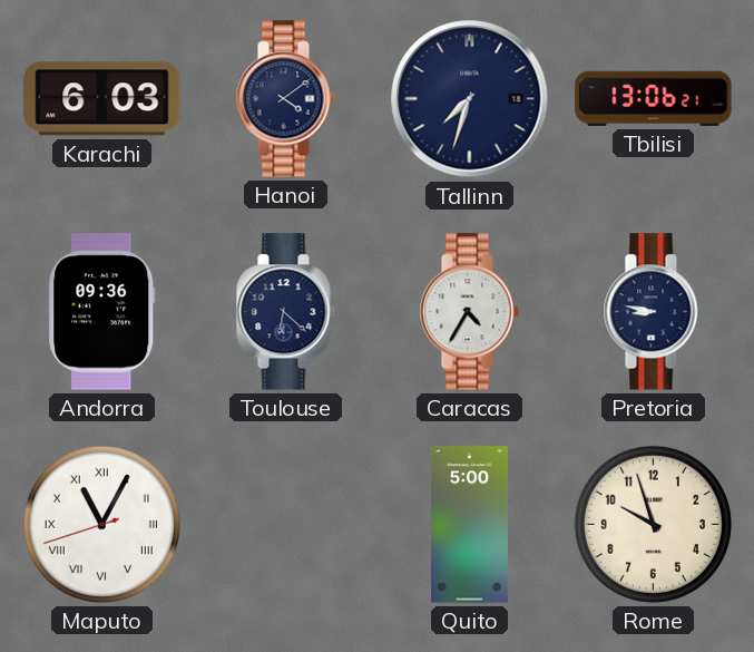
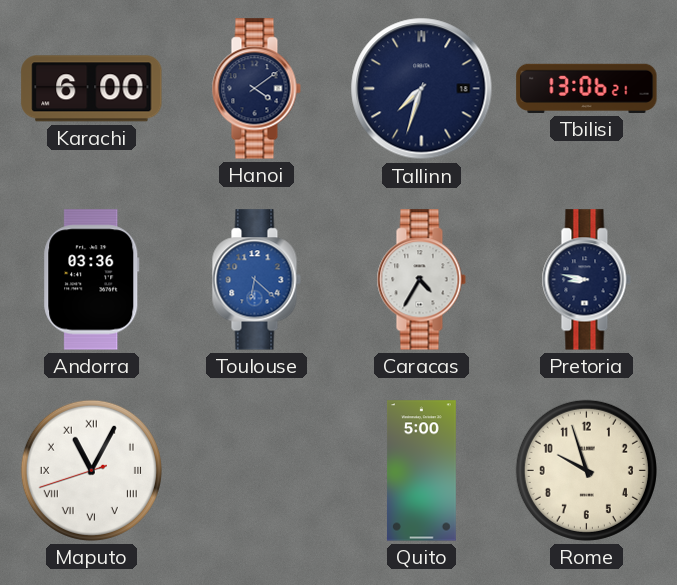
Karachi: 6:03 -> 6:00
Andorra: 09:36 -> 03:36
Toulouse dial: navy -> blue
